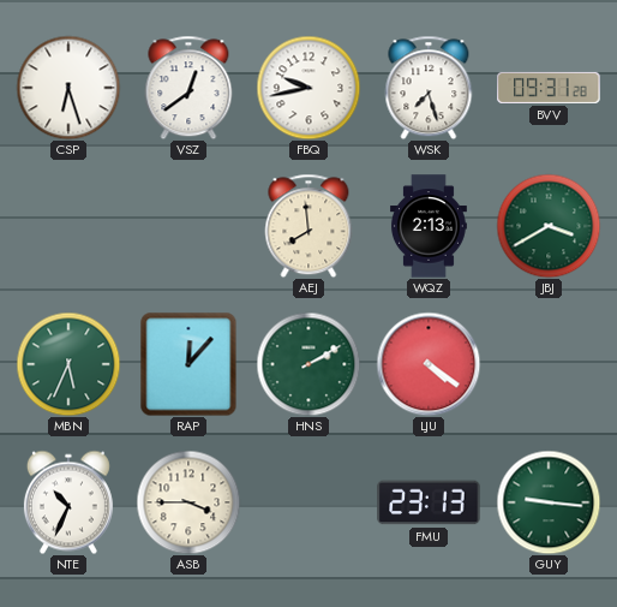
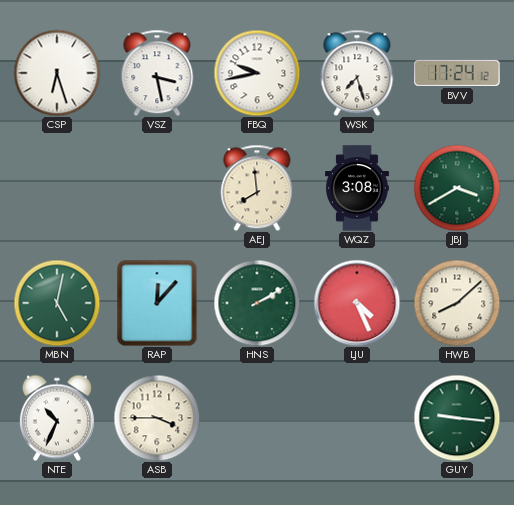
VSZ: 12:39 -> 3:28
BVV: 09:31 -> 17:24
WQZ: 2:13 -> 3:08
MBN: 5:34 -> 5:02
LJU: 4:21 -> 4:26
HWB: none -> 8:08
FMU: 23:13 -> none
